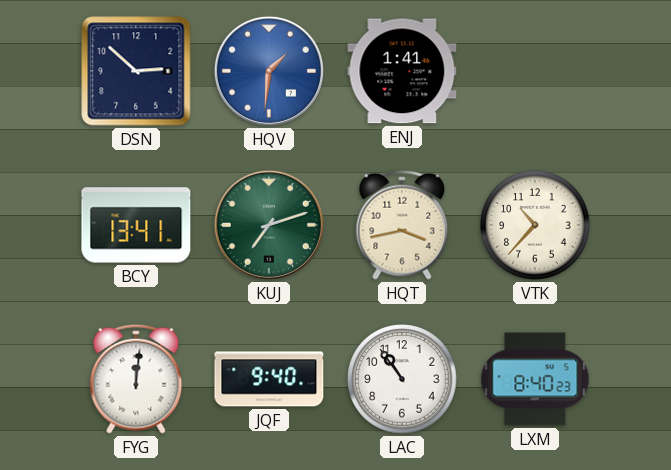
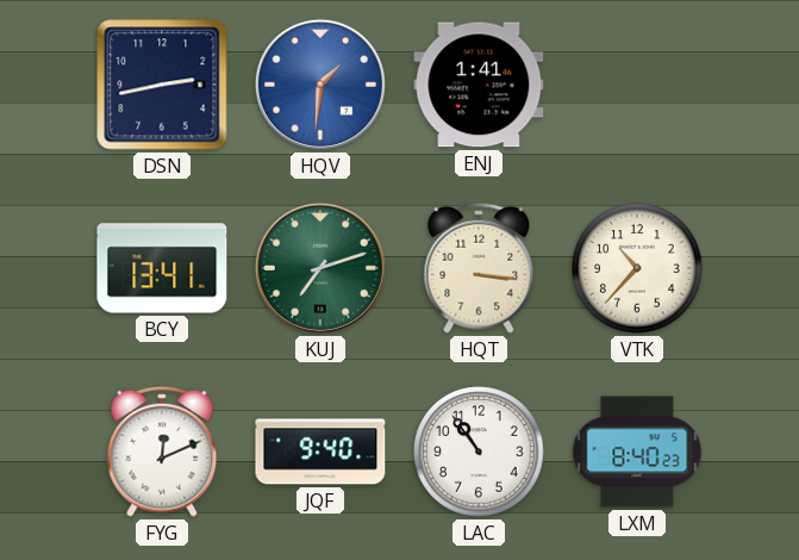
DSN: 2:52 -> 2:43
HQT: 3:43 -> 3:16
FYG: 12:01 -> 12:11
